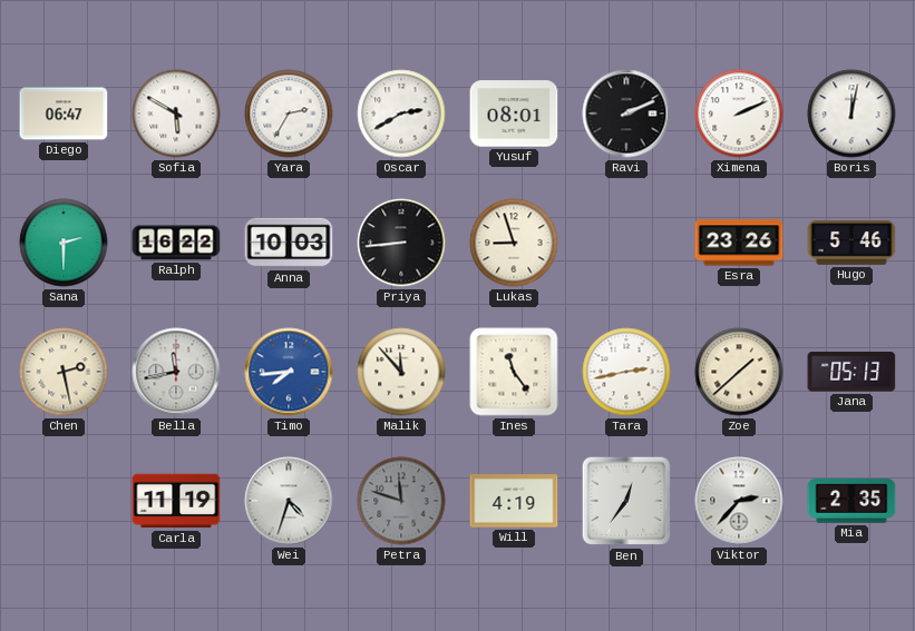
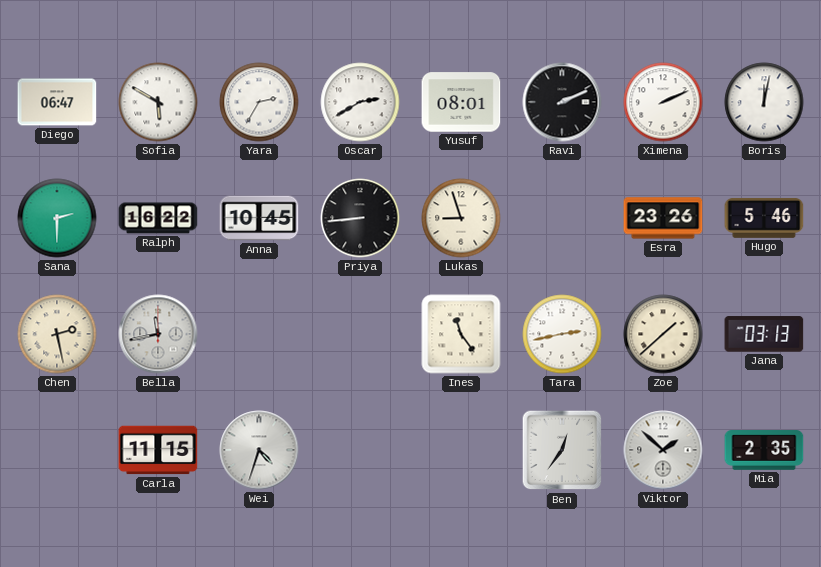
Anna: 10:03 -> 10:45
Timo: 7:44 -> none
Malik: 11:53 -> none
Jana: 05:13 -> 03:13
Carla: 11:19 -> 11:15
Petra: 11:48 -> none
Will: 4:19 -> none
Viktor: 2:37 -> 1:52
